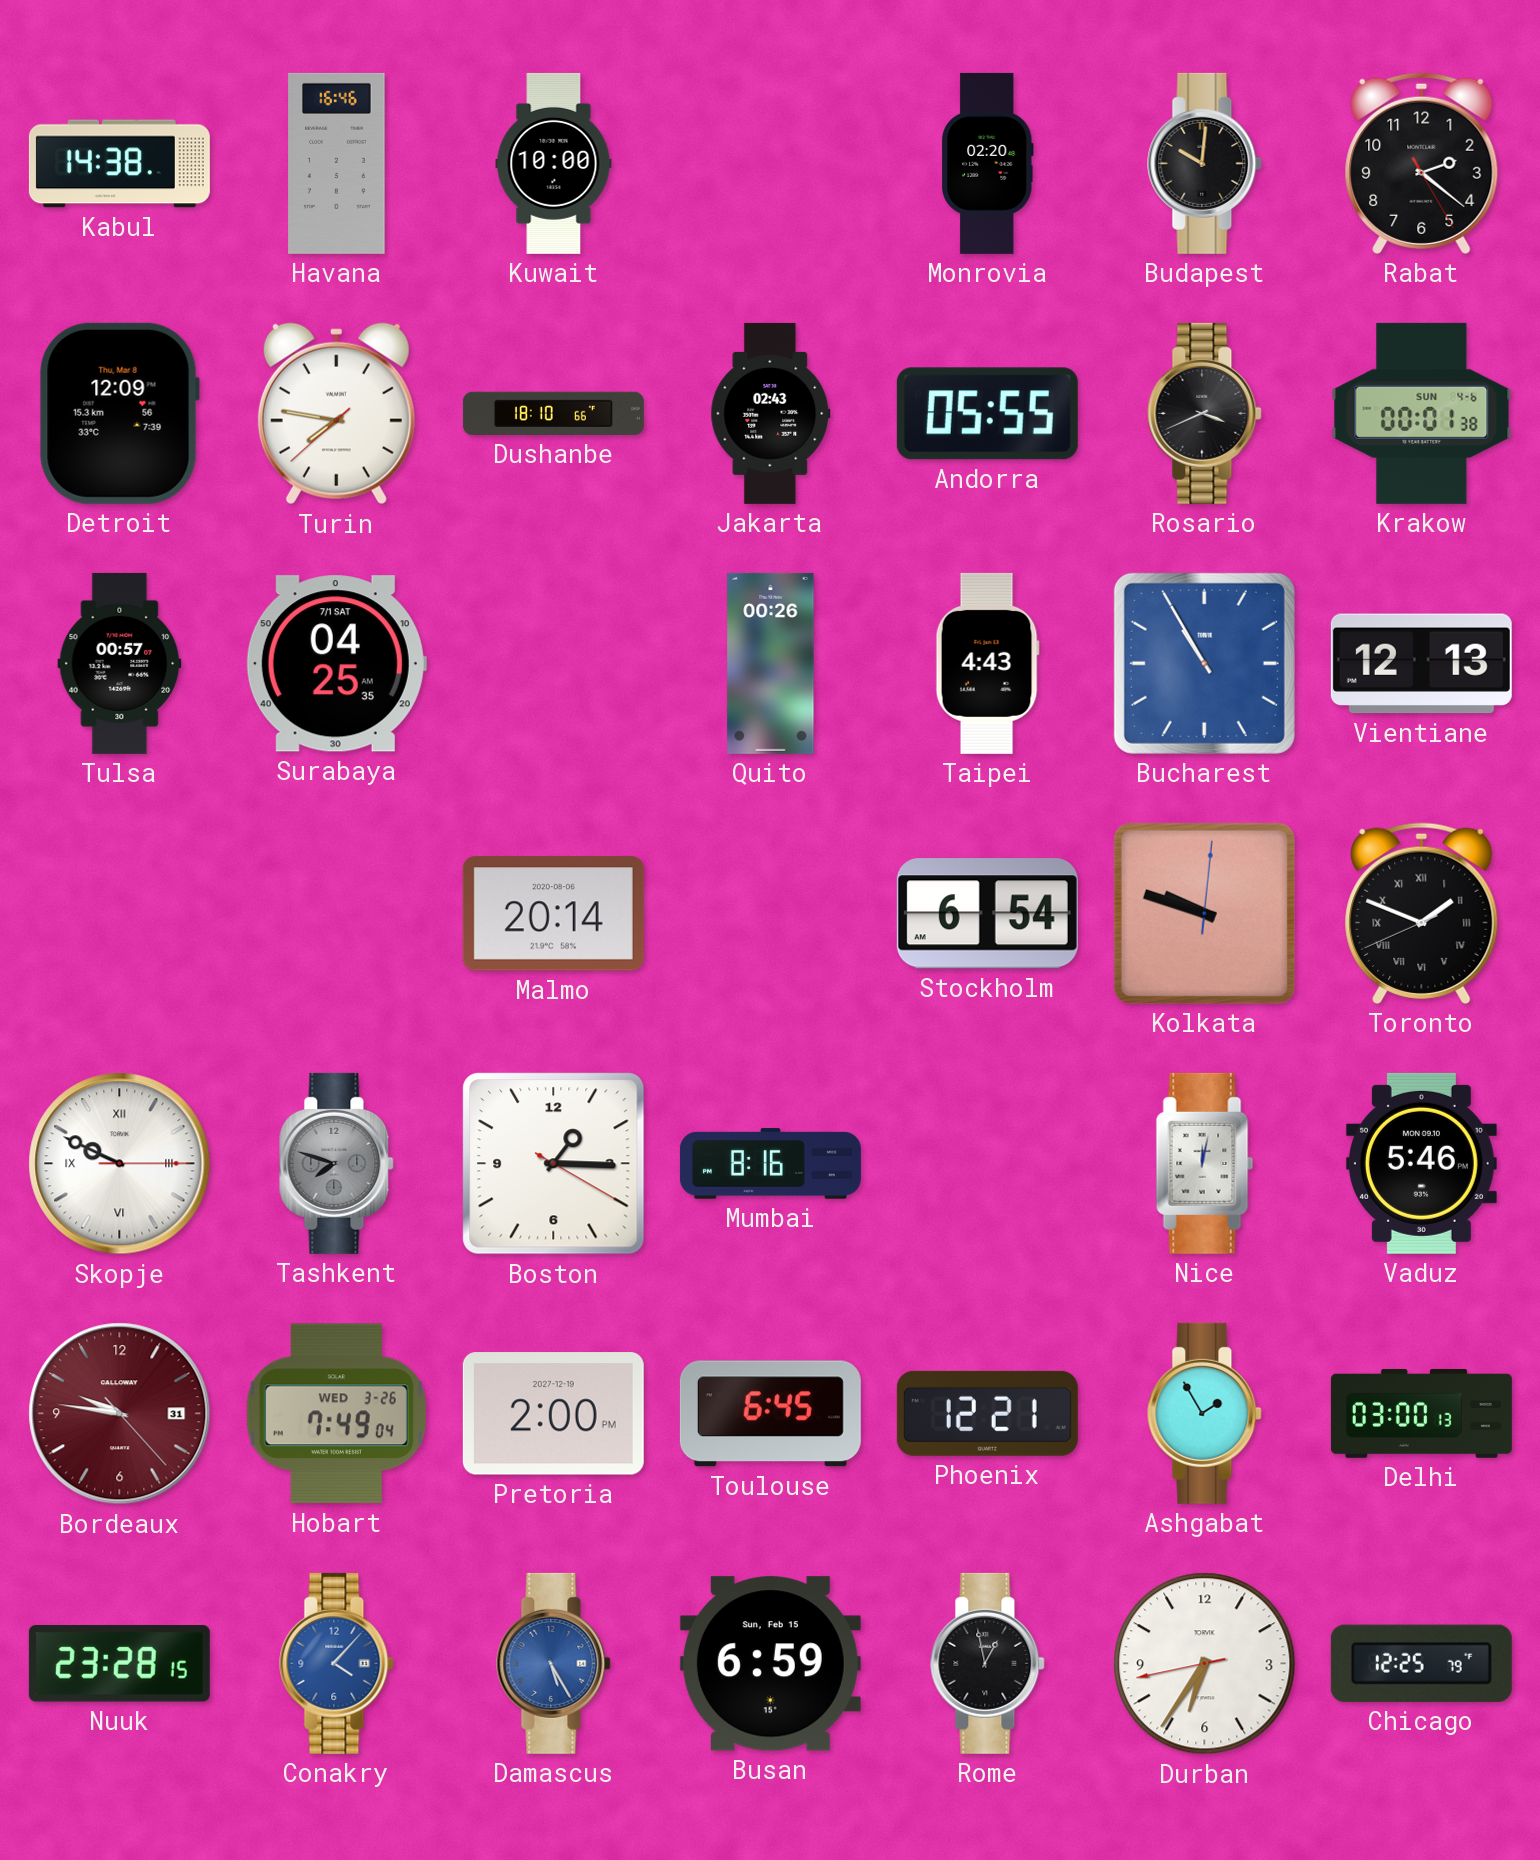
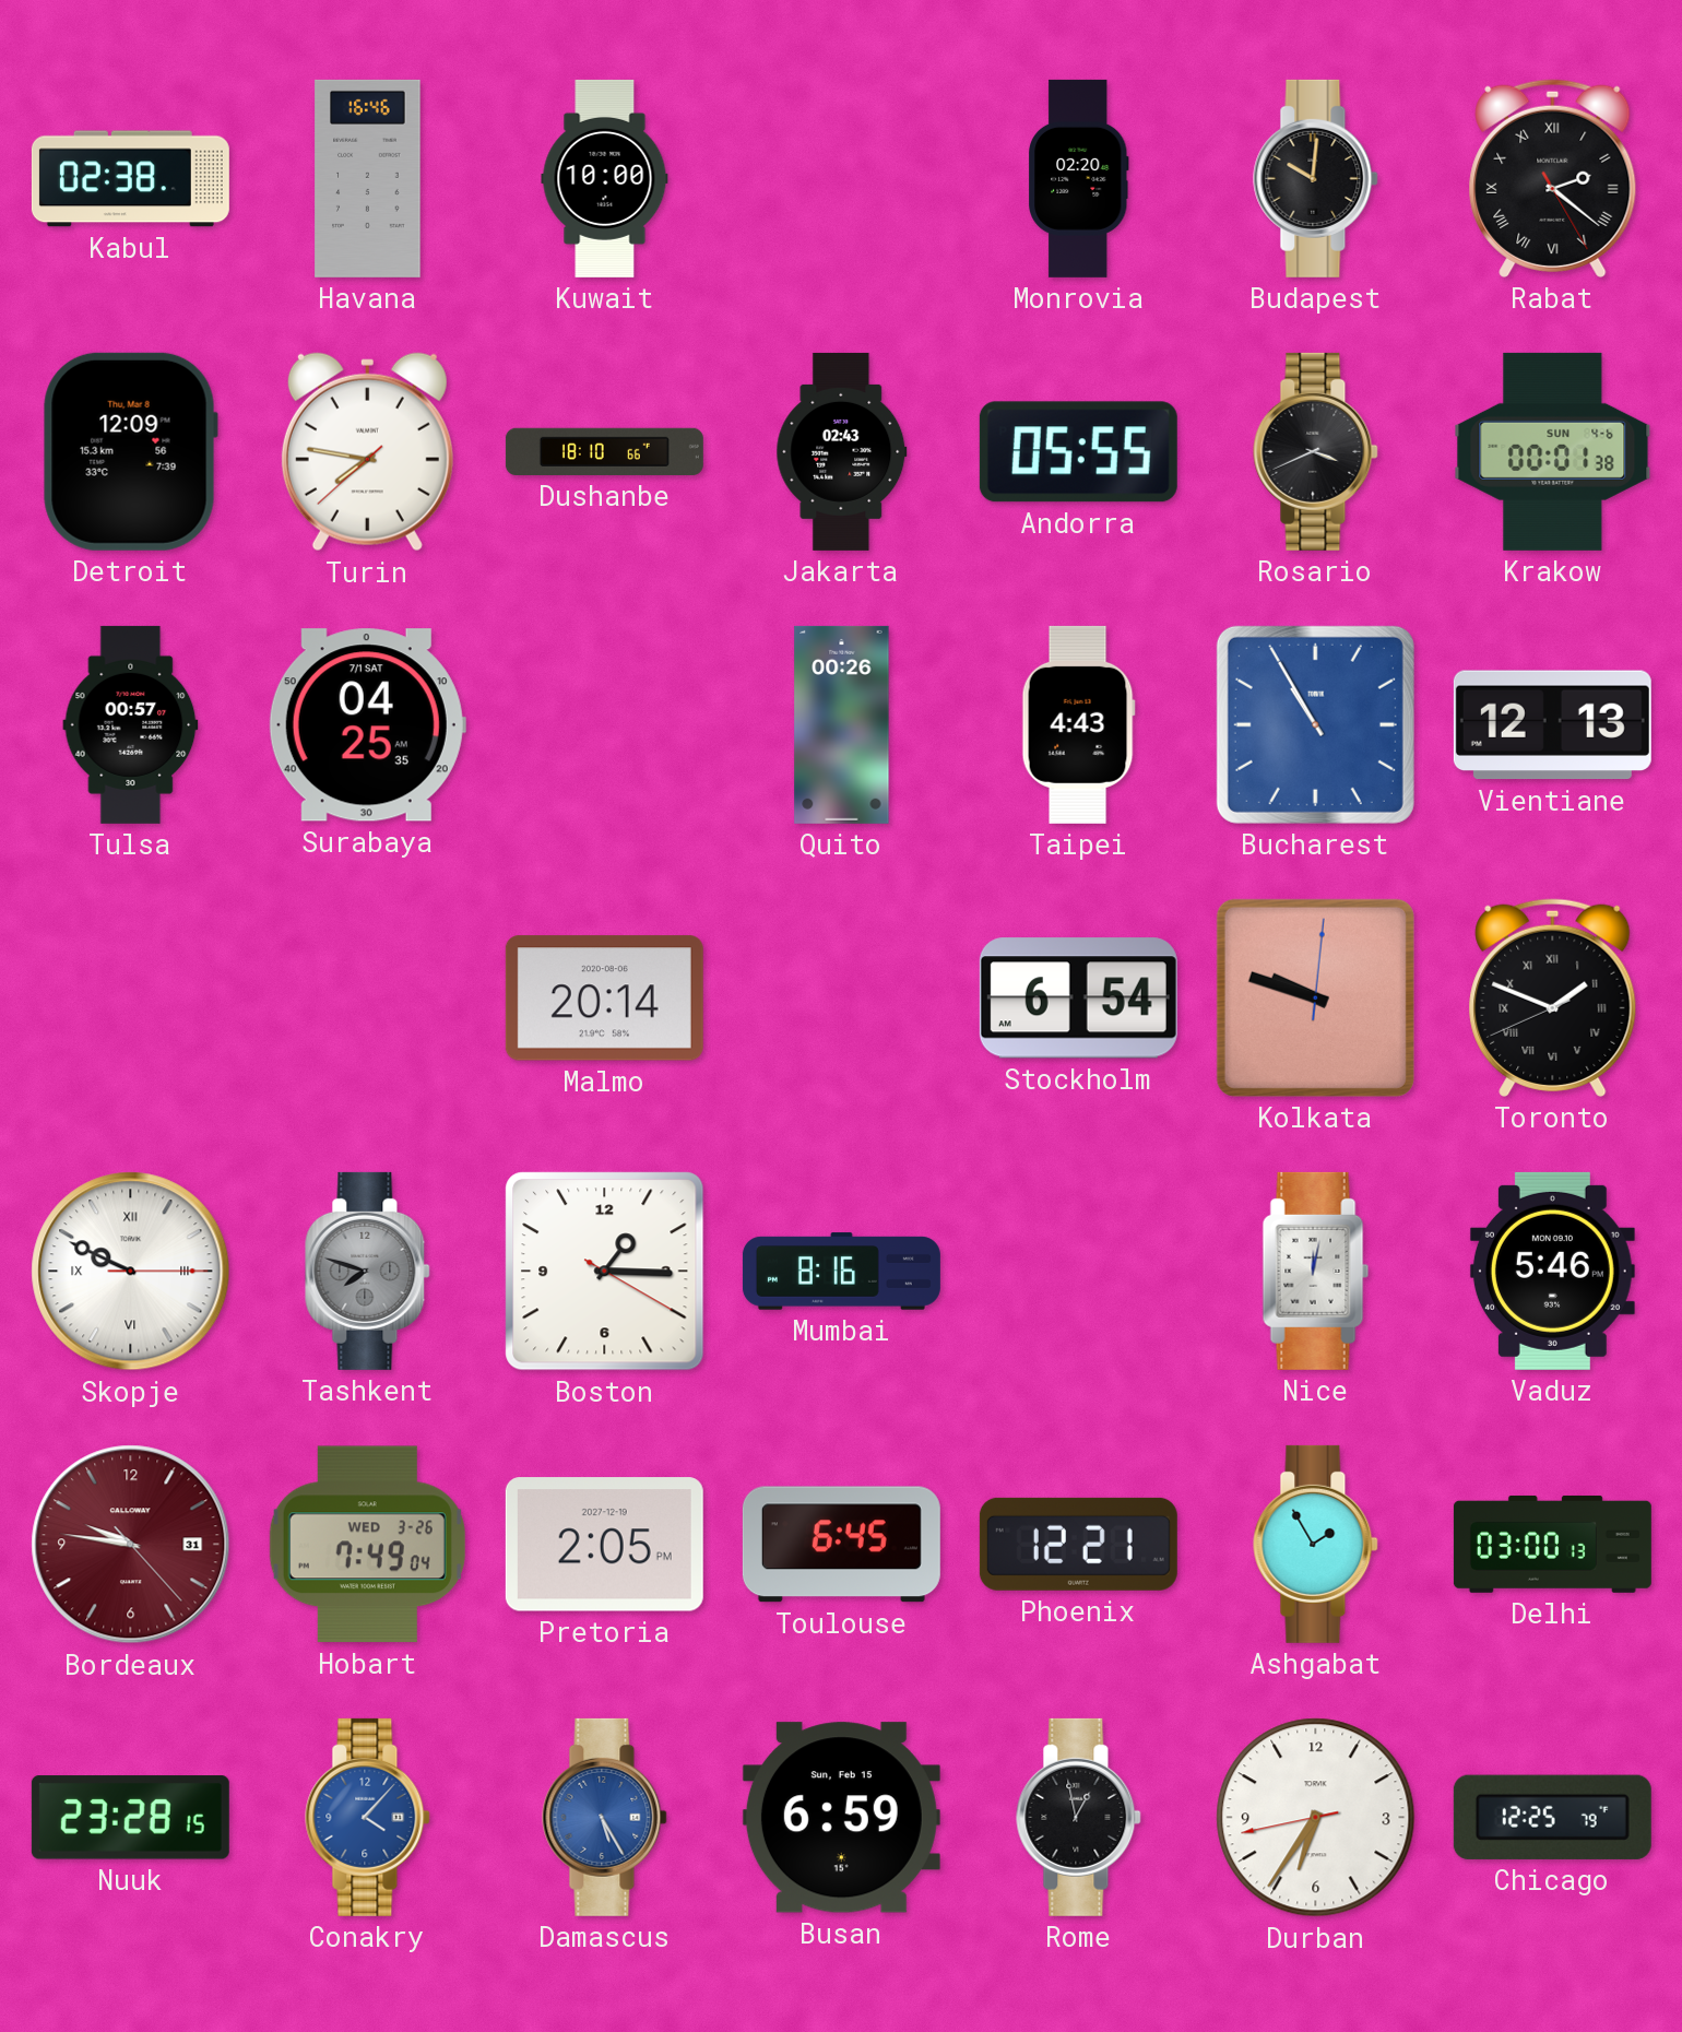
Kabul: 14:38 -> 02:38
Rabat numerals: Arabic -> Roman
Pretoria: 2:00 -> 2:05
